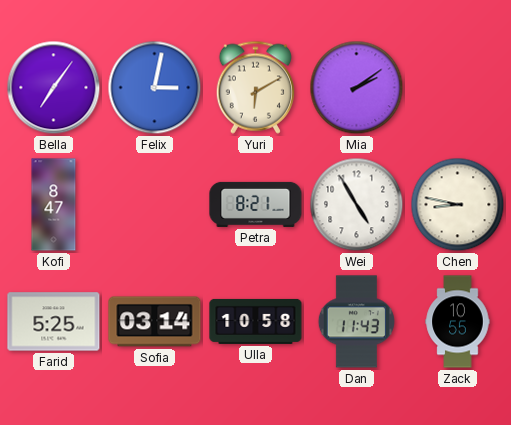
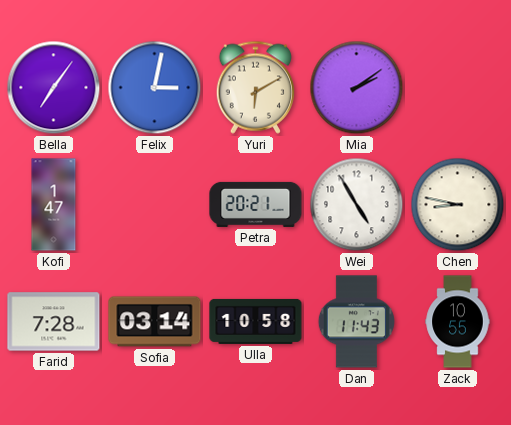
Kofi: 8:47 -> 1:47
Petra: 8:21 -> 20:21
Farid: 5:25 -> 7:28
